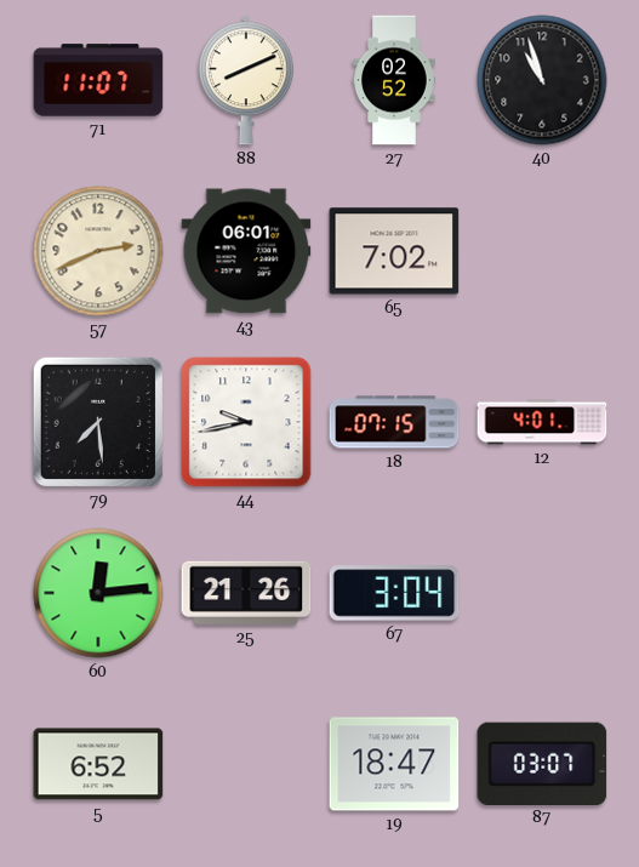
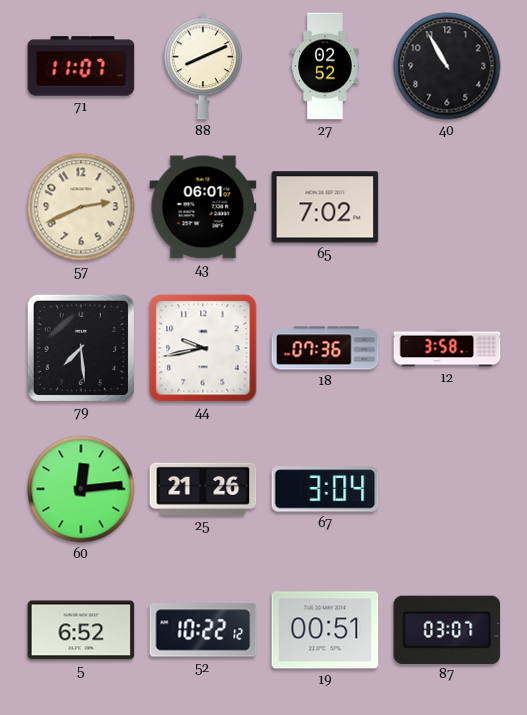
40: 10:57 -> 10:55
18: 07:15 -> 07:36
12: 4:01 -> 3:58
52: none -> 10:22
19: 18:47 -> 00:51
